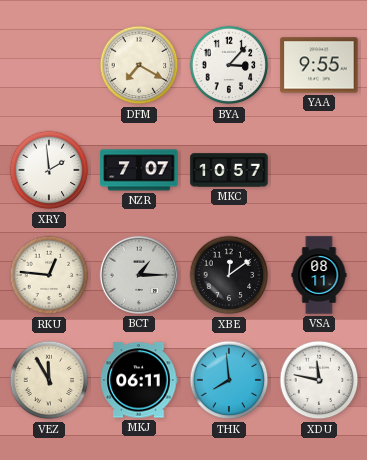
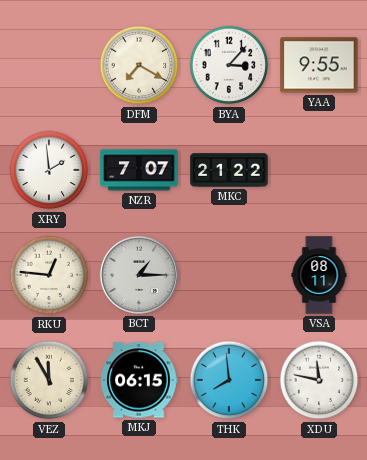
MKC: 10:57 -> 21:22
XBE: 12:09 -> none
MKJ: 06:11 -> 06:15
